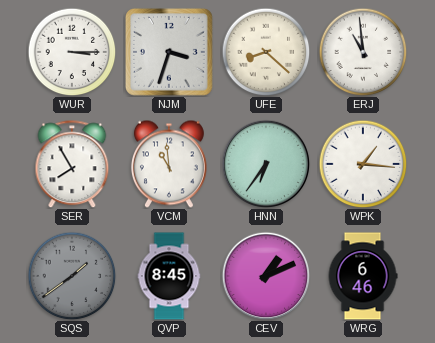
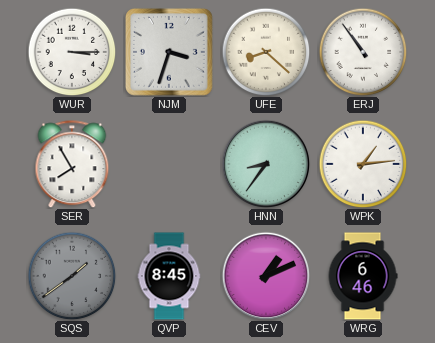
ERJ: 10:59 -> 10:54
VCM: 10:59 -> none
HNN: 6:36 -> 8:36
WPK: 1:16 -> 1:14
